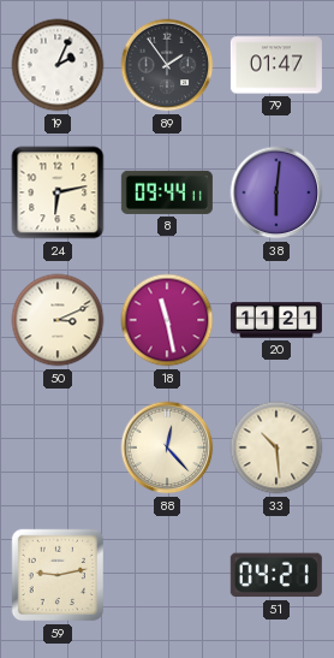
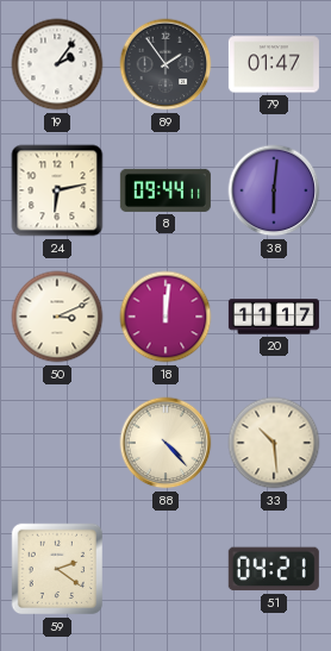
19: 2:04 -> 2:06
18: 11:28 -> 12:01
20: 11:21 -> 11:17
88: 12:23 -> 4:23
59: 9:13 -> 2:21
